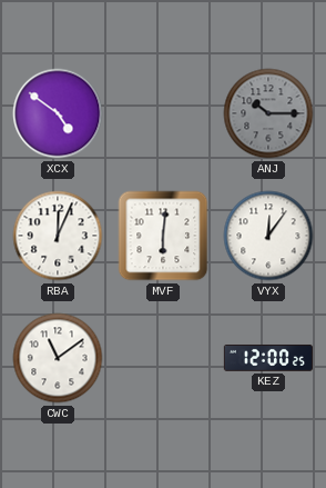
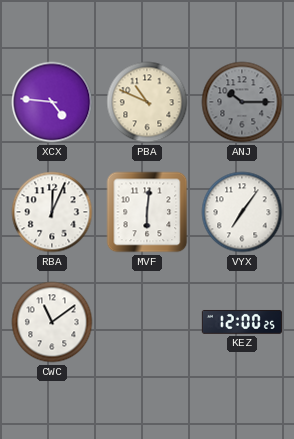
XCX: 4:51 -> 4:46
PBA: none -> 10:49
VYX: 12:06 -> 7:06
